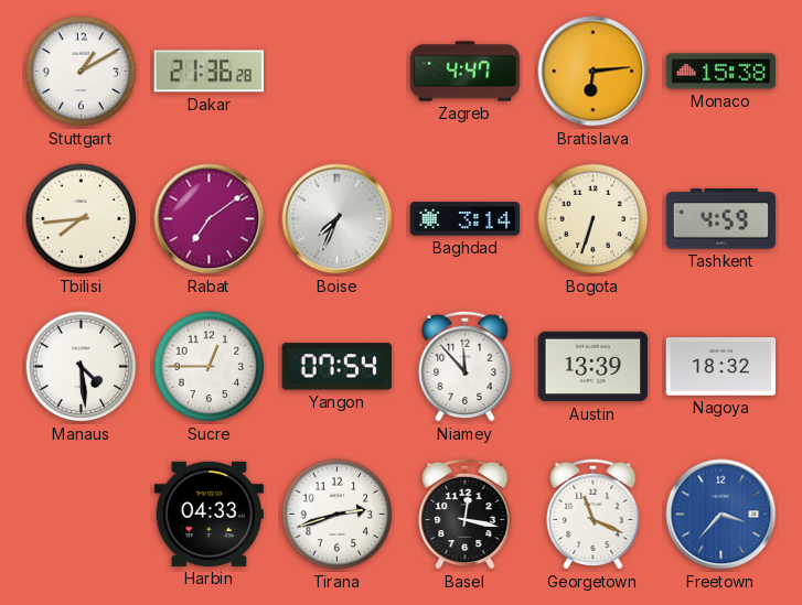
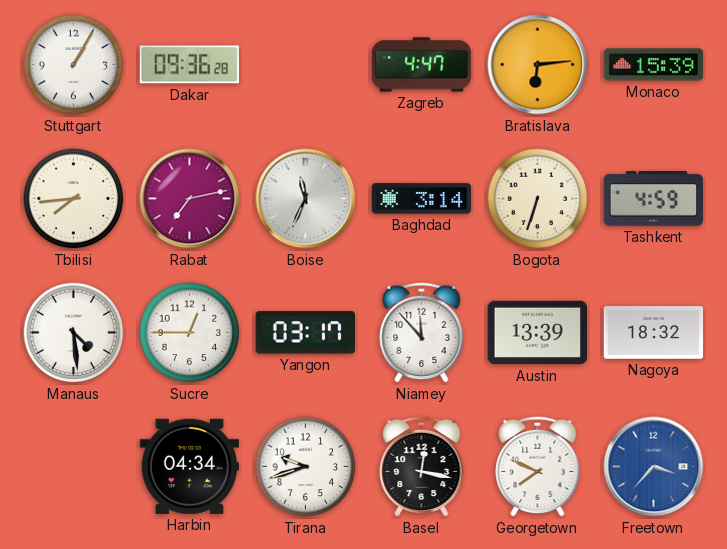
Stuttgart: 1:10 -> 1:05
Dakar: 21:36 -> 09:36
Monaco: 15:38 -> 15:39
Rabat: 7:09 -> 7:13
Boise: 7:34 -> 11:34
Yangon: 07:54 -> 03:17
Harbin: 04:33 -> 04:34
Tirana: 2:42 -> 9:42
Georgetown: 11:19 -> 7:49
